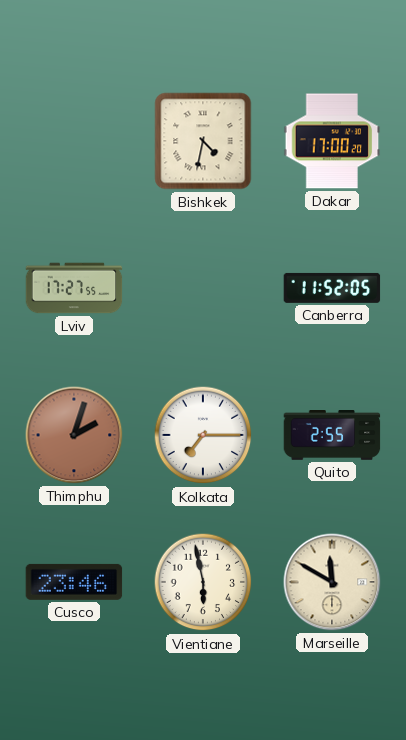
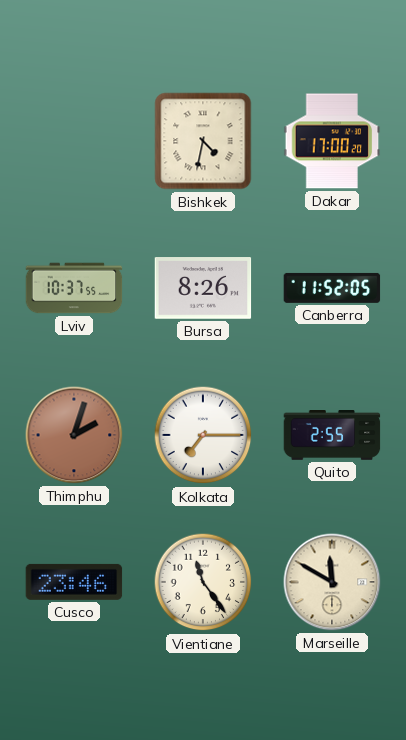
Lviv: 17:27 -> 10:37
Bursa: none -> 8:26
Vientiane: 5:58 -> 11:24
